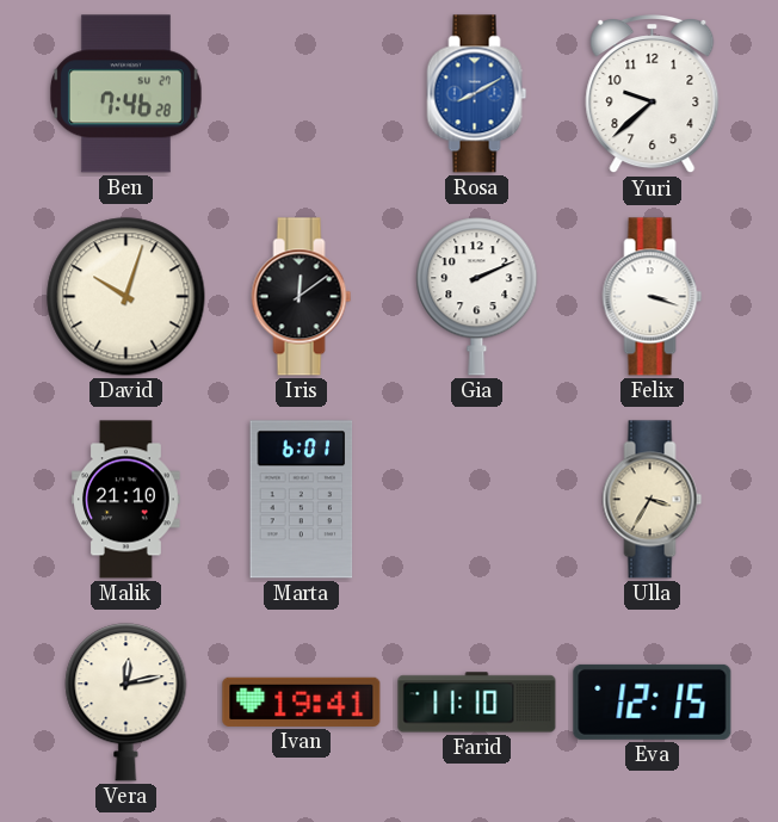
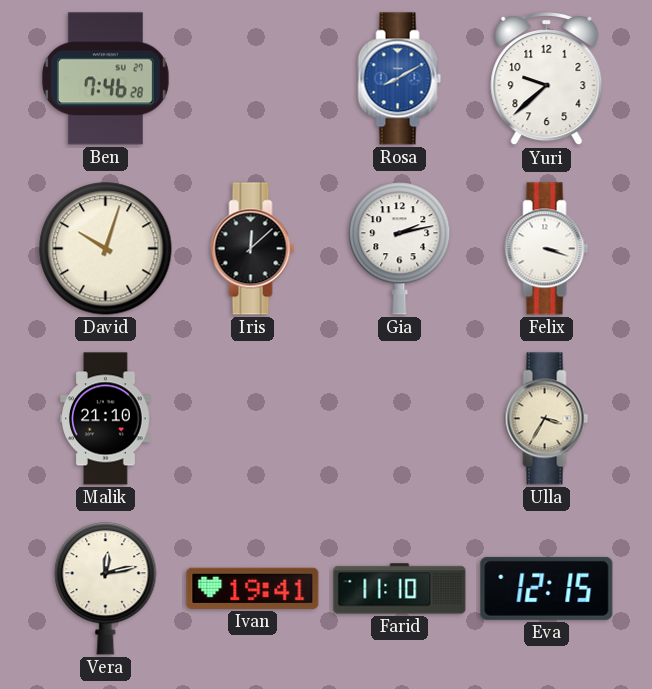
Iris: 12:09 -> 12:08
Gia: 2:11 -> 2:13
Marta: 6:01 -> none
